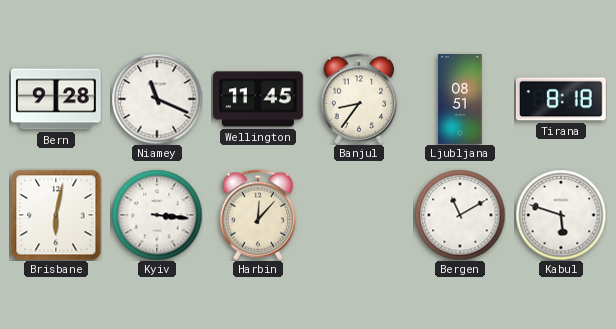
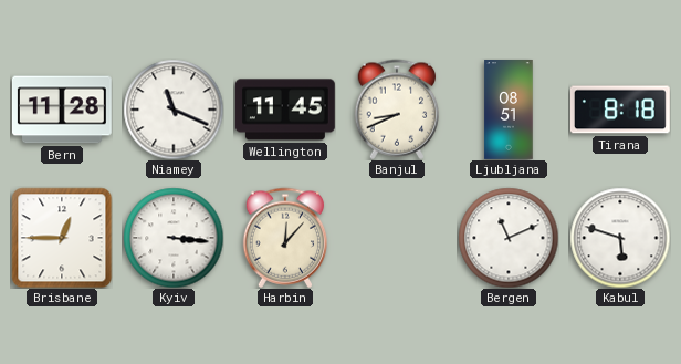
Bern: 9:28 -> 11:28
Banjul: 8:36 -> 8:41
Brisbane: 6:02 -> 12:45
Bergen: 11:10 -> 11:11
